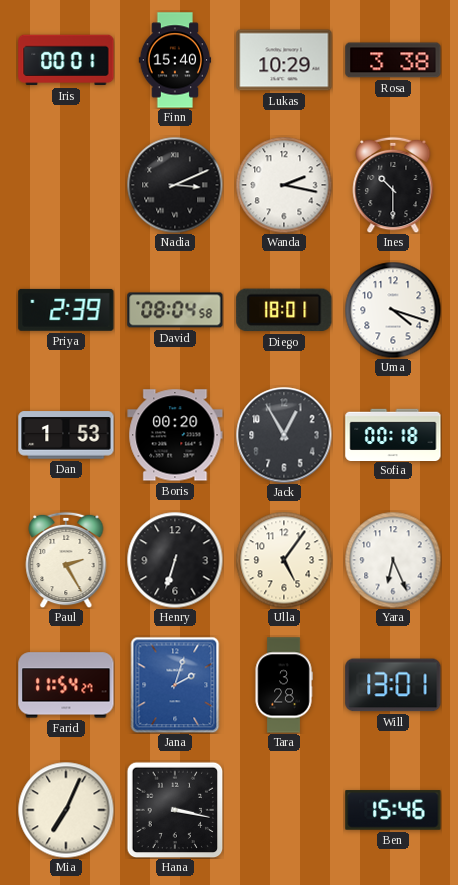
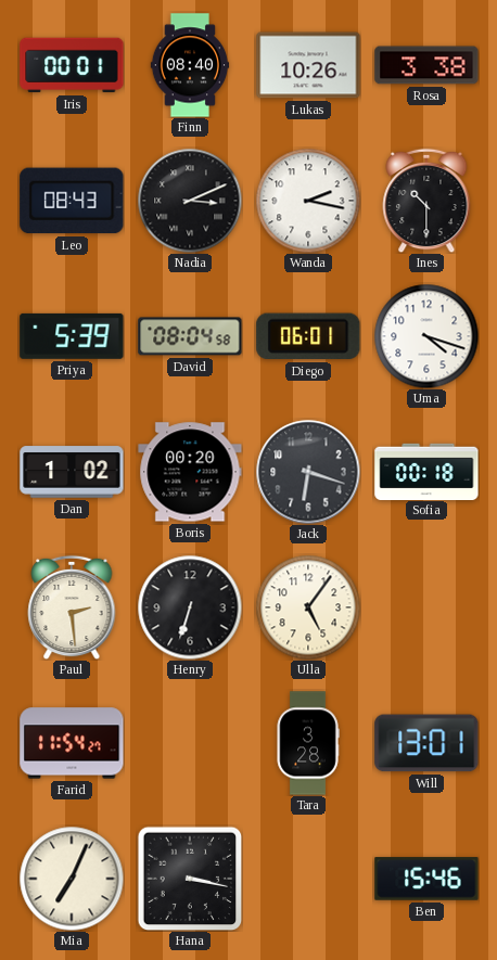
Finn: 15:40 -> 08:40
Lukas: 10:29 -> 10:26
Leo: none -> 08:43
Priya: 2:39 -> 5:39
Diego: 18:01 -> 06:01
Dan: 1:53 -> 1:02
Jack: 12:55 -> 6:18
Paul: 2:25 -> 2:29
Yara: 6:26 -> none
Jana: 2:03 -> none
